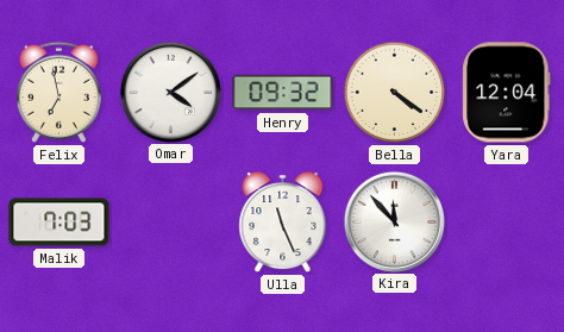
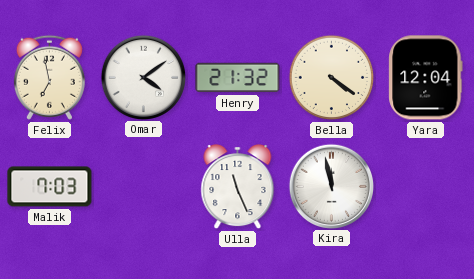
Henry: 09:32 -> 21:32
Kira: 11:53 -> 11:58
